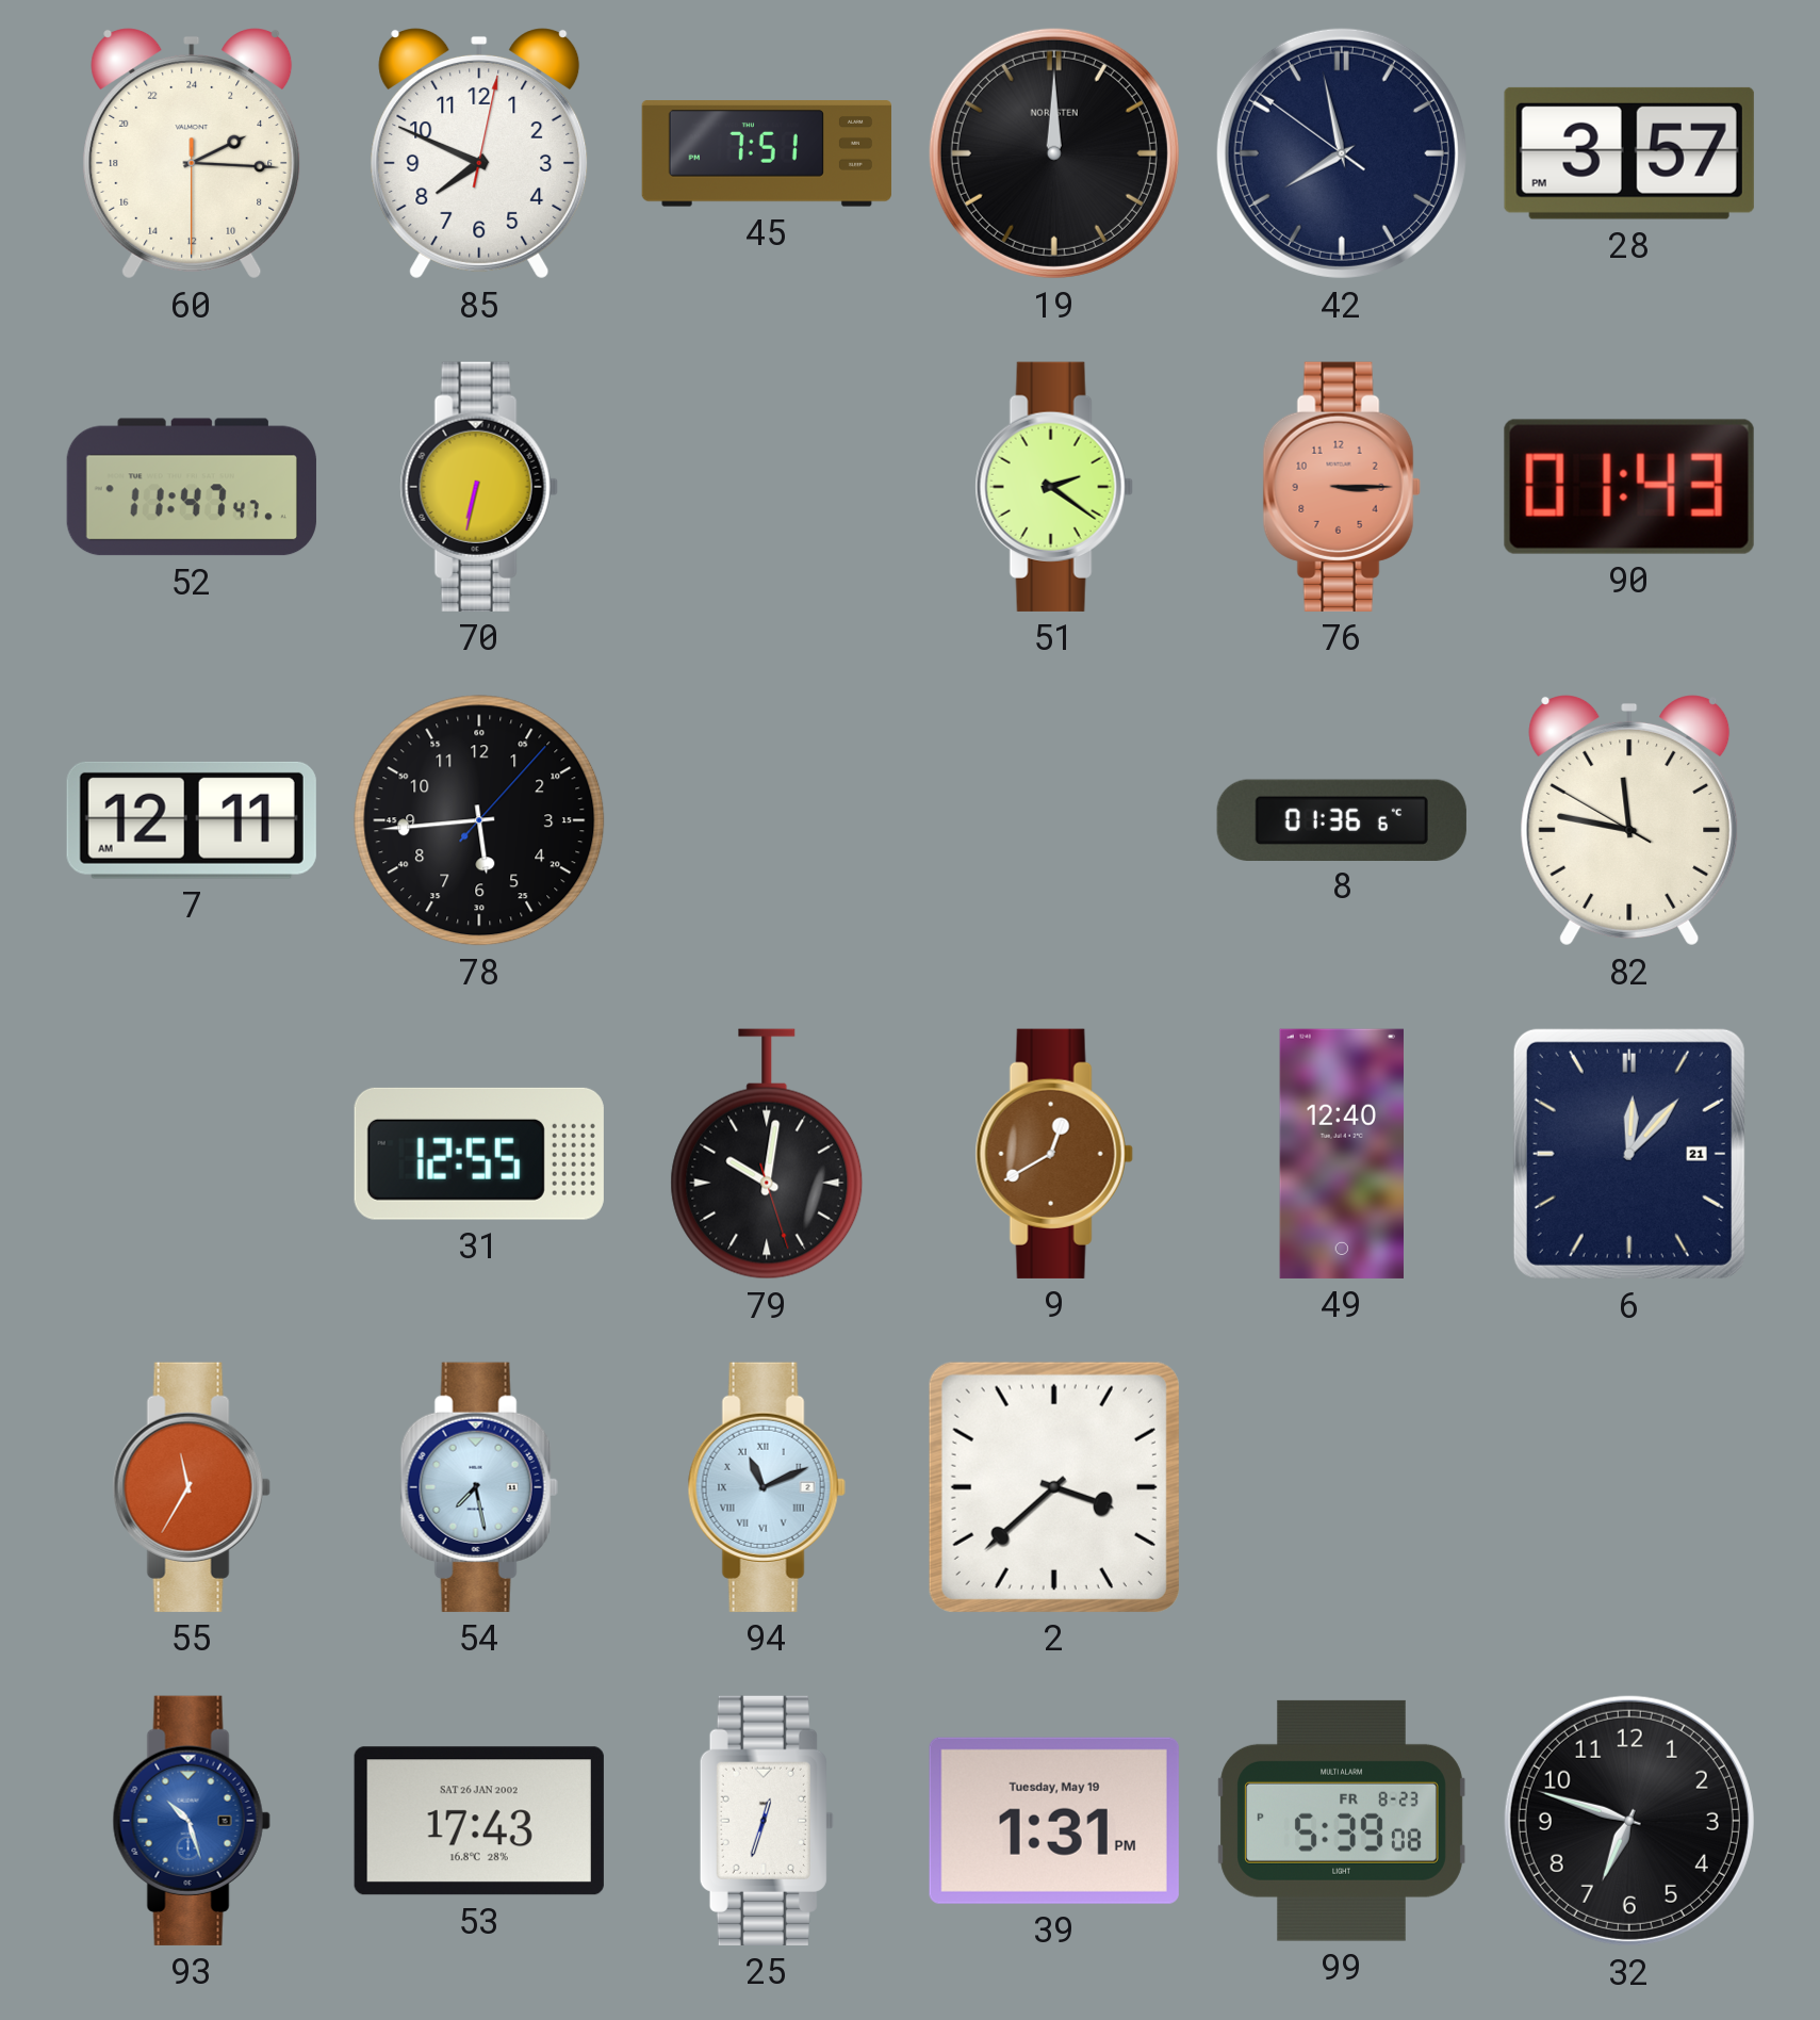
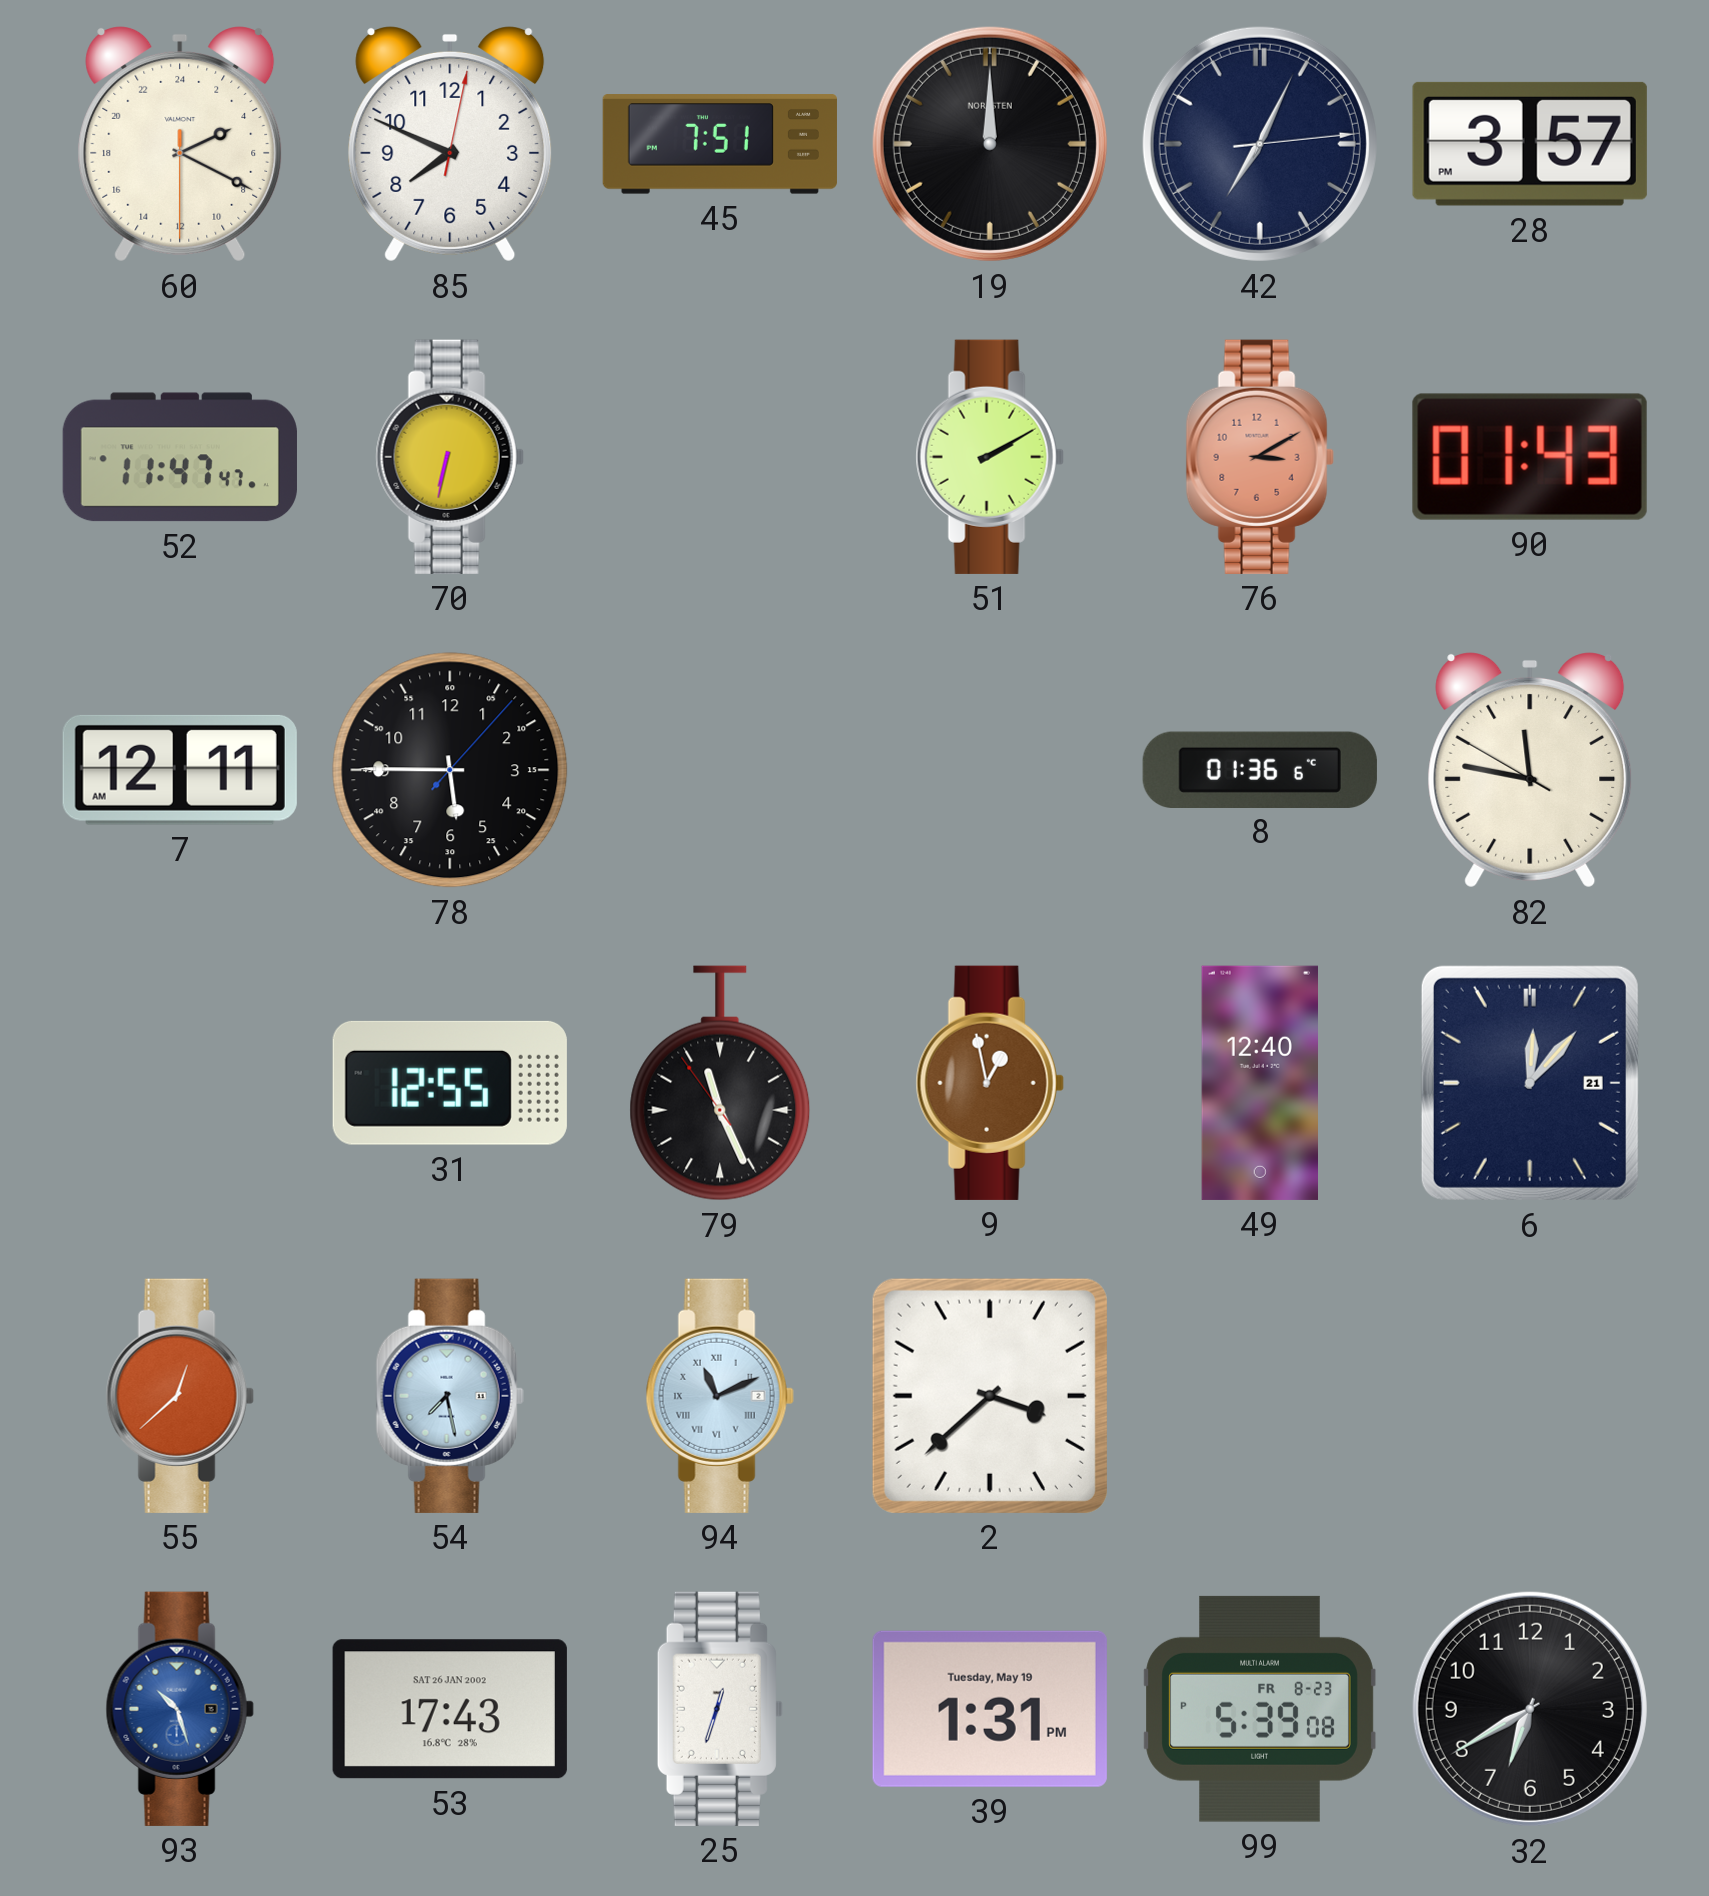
60: 4:15 -> 4:19
42: 7:57 -> 7:04
51: 2:21 -> 2:10
76: 3:15 -> 3:10
78: 5:44 -> 5:45
79: 10:01 -> 11:25
9: 12:40 -> 12:58
55: 11:35 -> 12:38
32: 6:48 -> 6:40
